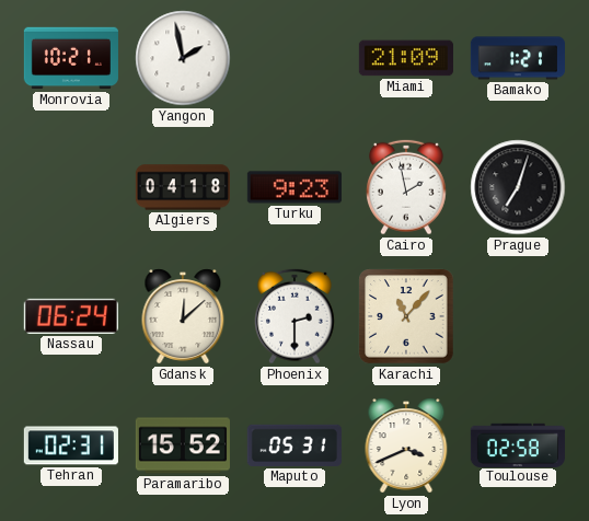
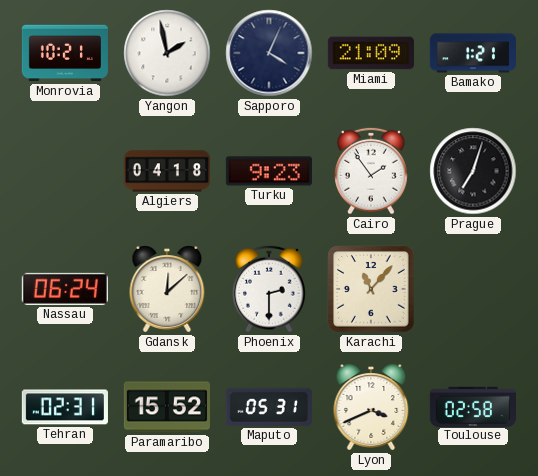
Sapporo: none -> 4:04
Cairo: 1:58 -> 1:54
